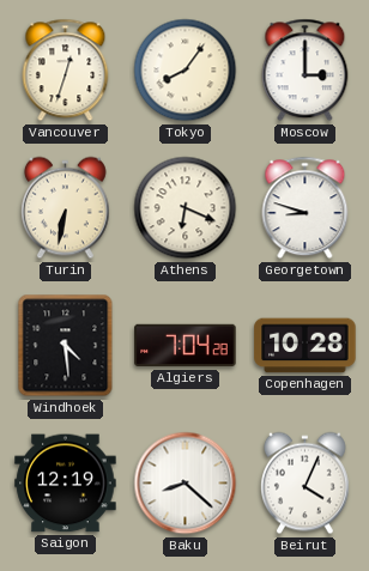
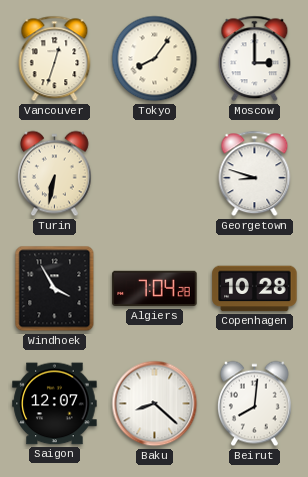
Athens: 6:19 -> none
Windhoek: 4:29 -> 3:55
Saigon: 12:19 -> 12:07
Beirut: 4:04 -> 8:01
